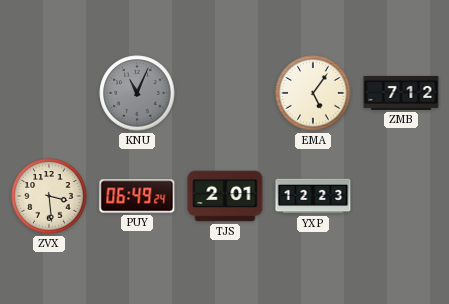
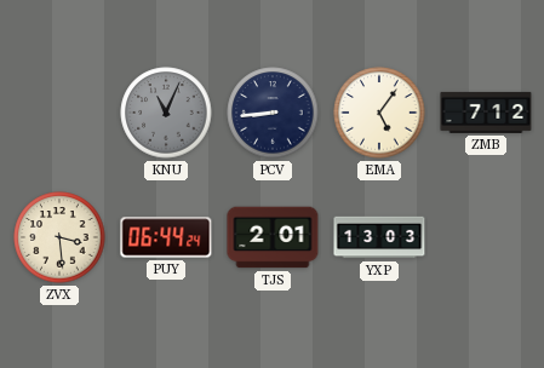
PCV: none -> 8:44
PUY: 06:49 -> 06:44
YXP: 12:23 -> 13:03
